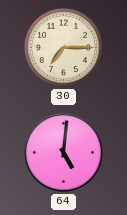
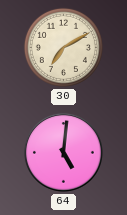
30: 7:15 -> 7:10
